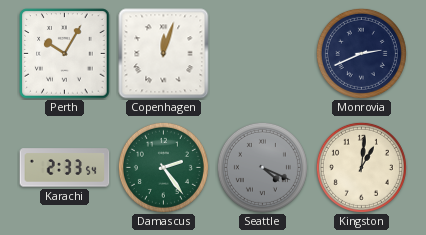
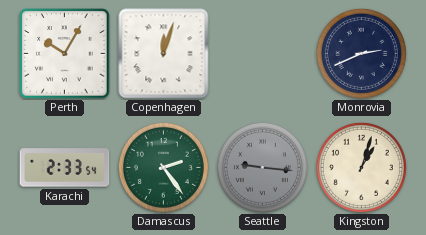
Seattle: 4:19 -> 9:16
Kingston: 1:01 -> 1:03
